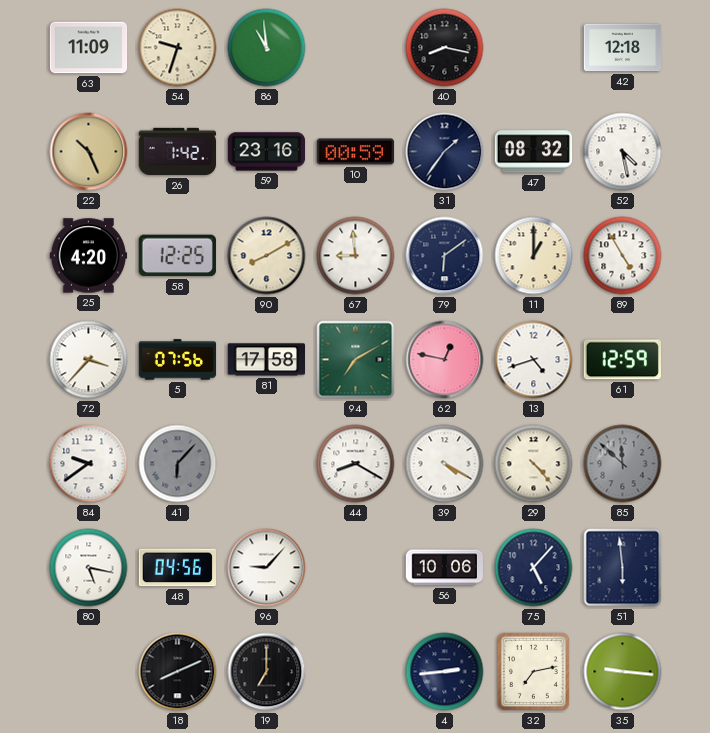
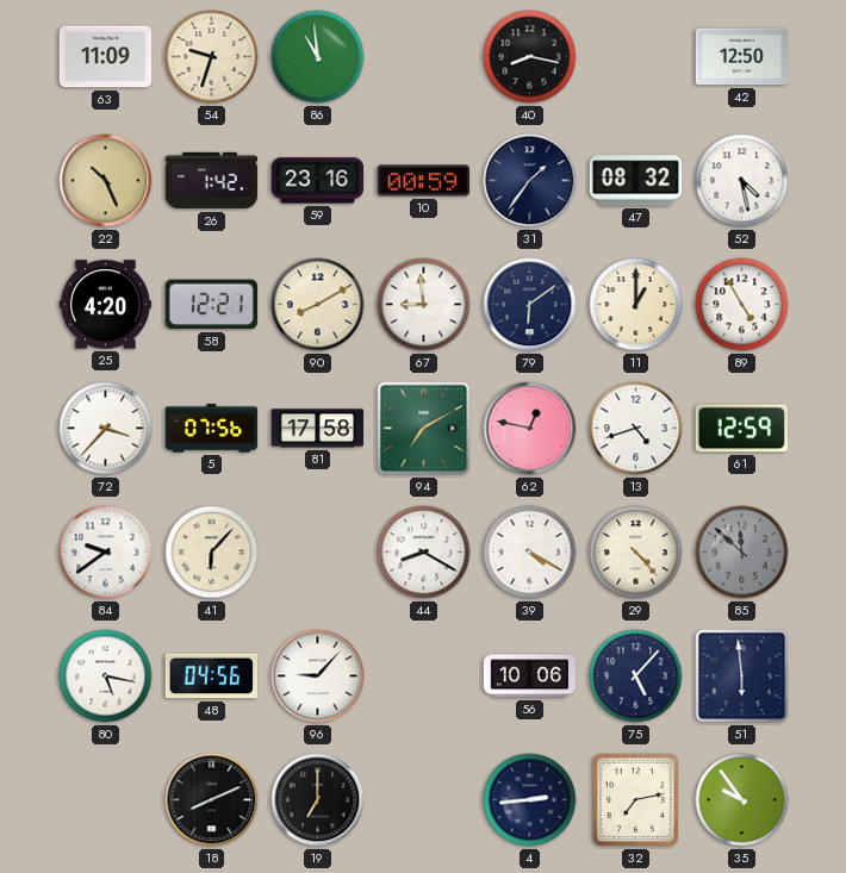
42: 12:18 -> 12:50
58: 12:25 -> 12:21
41 dial: grey -> cream
35: 9:16 -> 9:54
